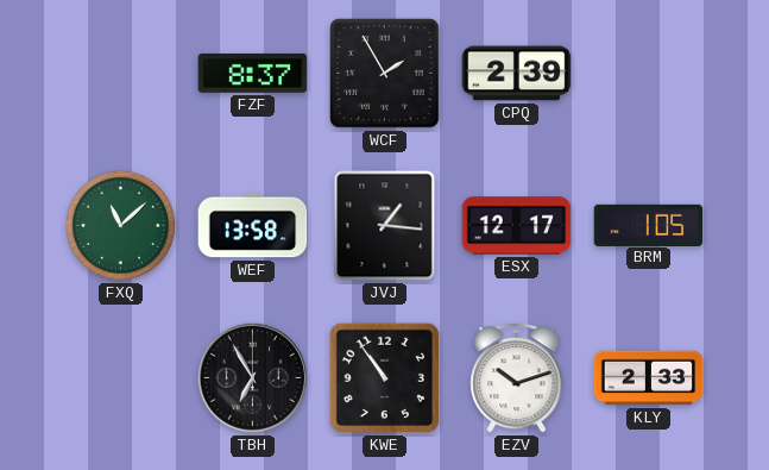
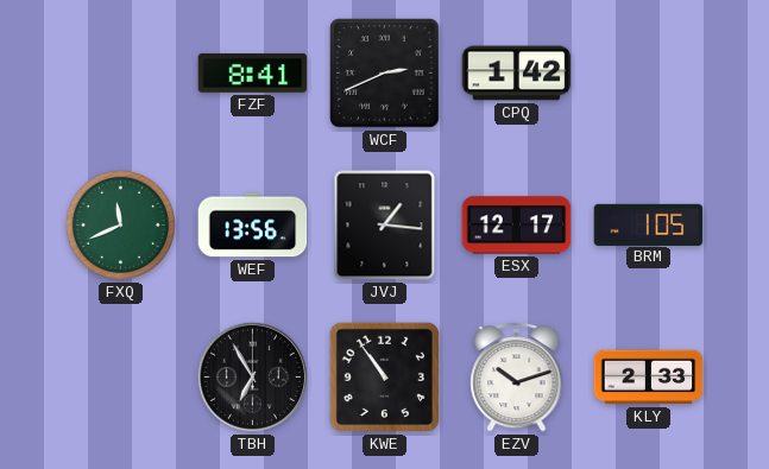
FZF: 8:37 -> 8:41
WCF: 1:55 -> 2:41
CPQ: 2:39 -> 1:42
FXQ: 11:08 -> 11:41
WEF: 13:58 -> 13:56
